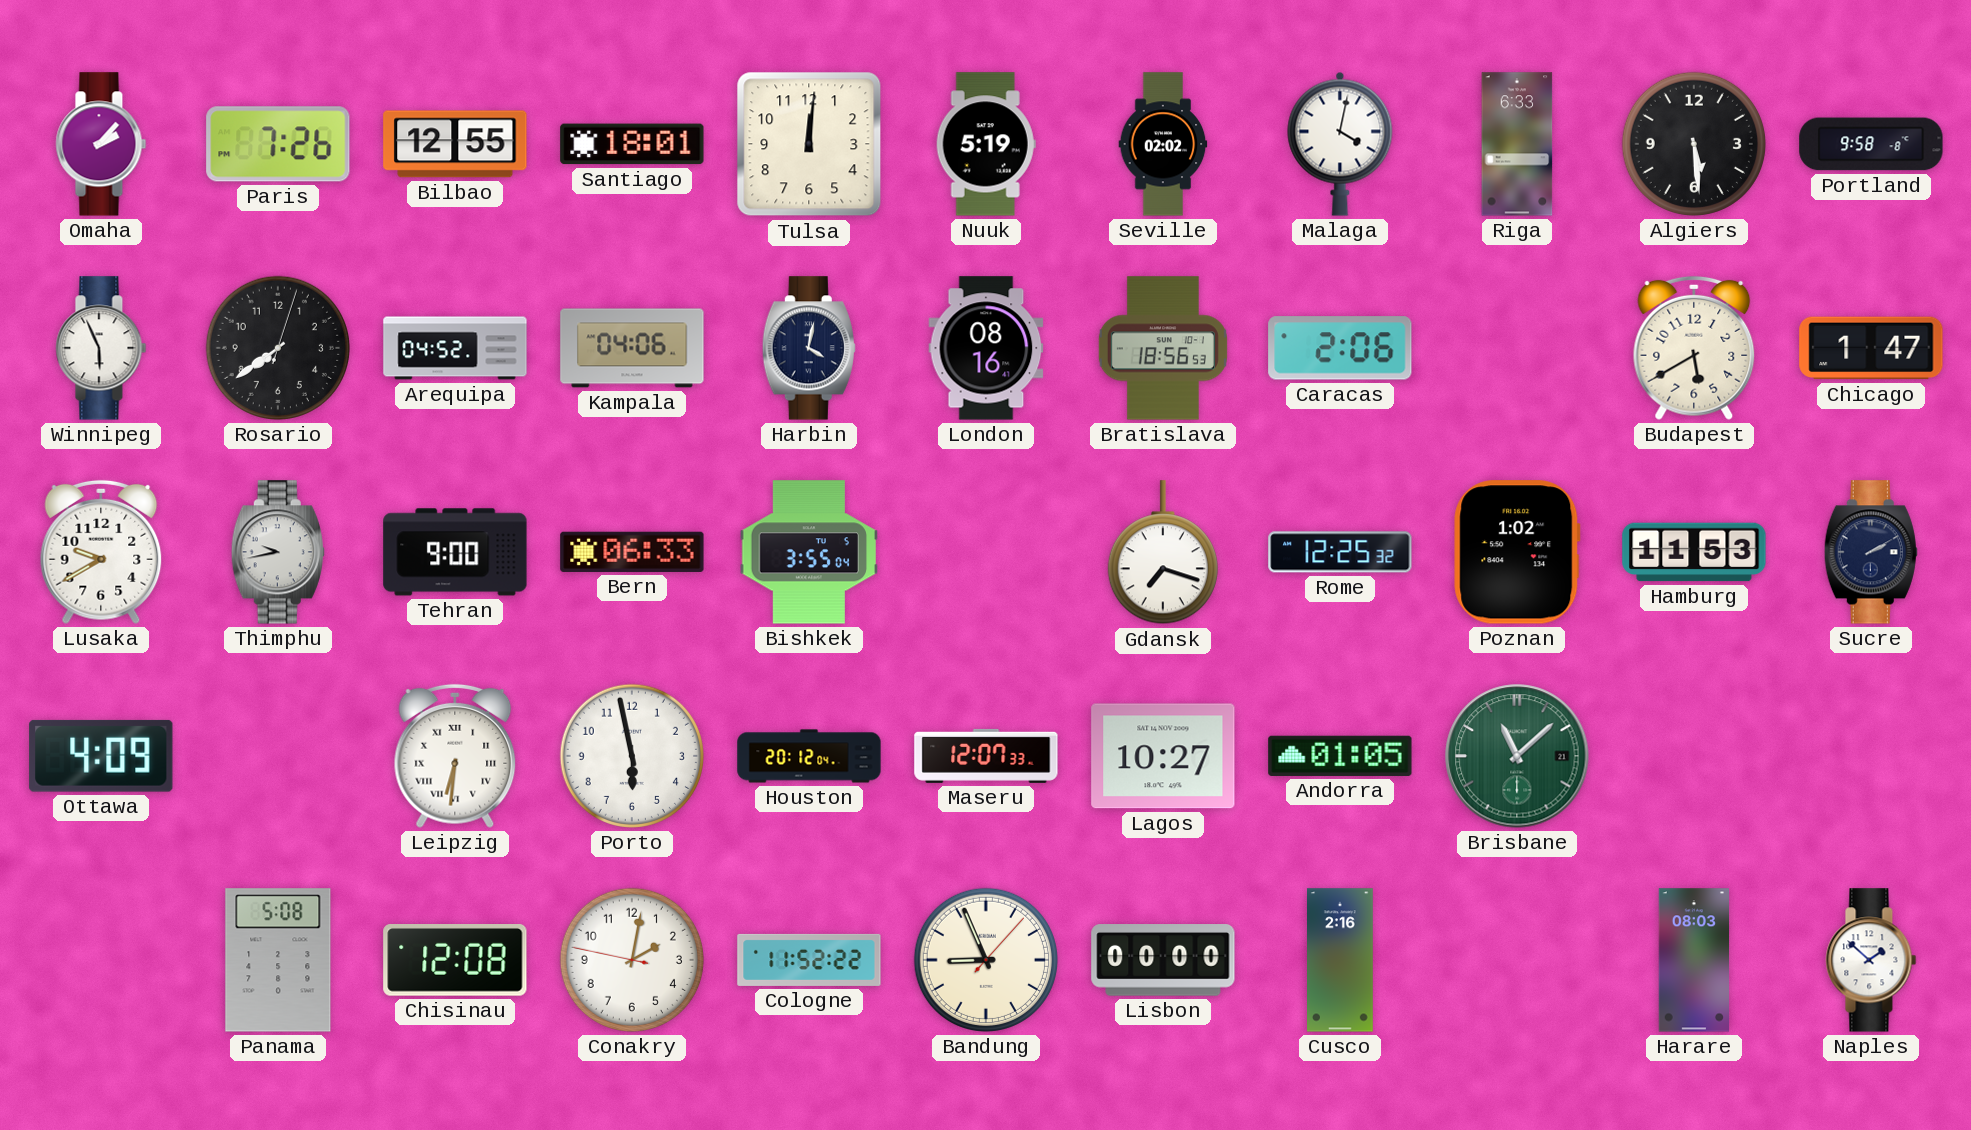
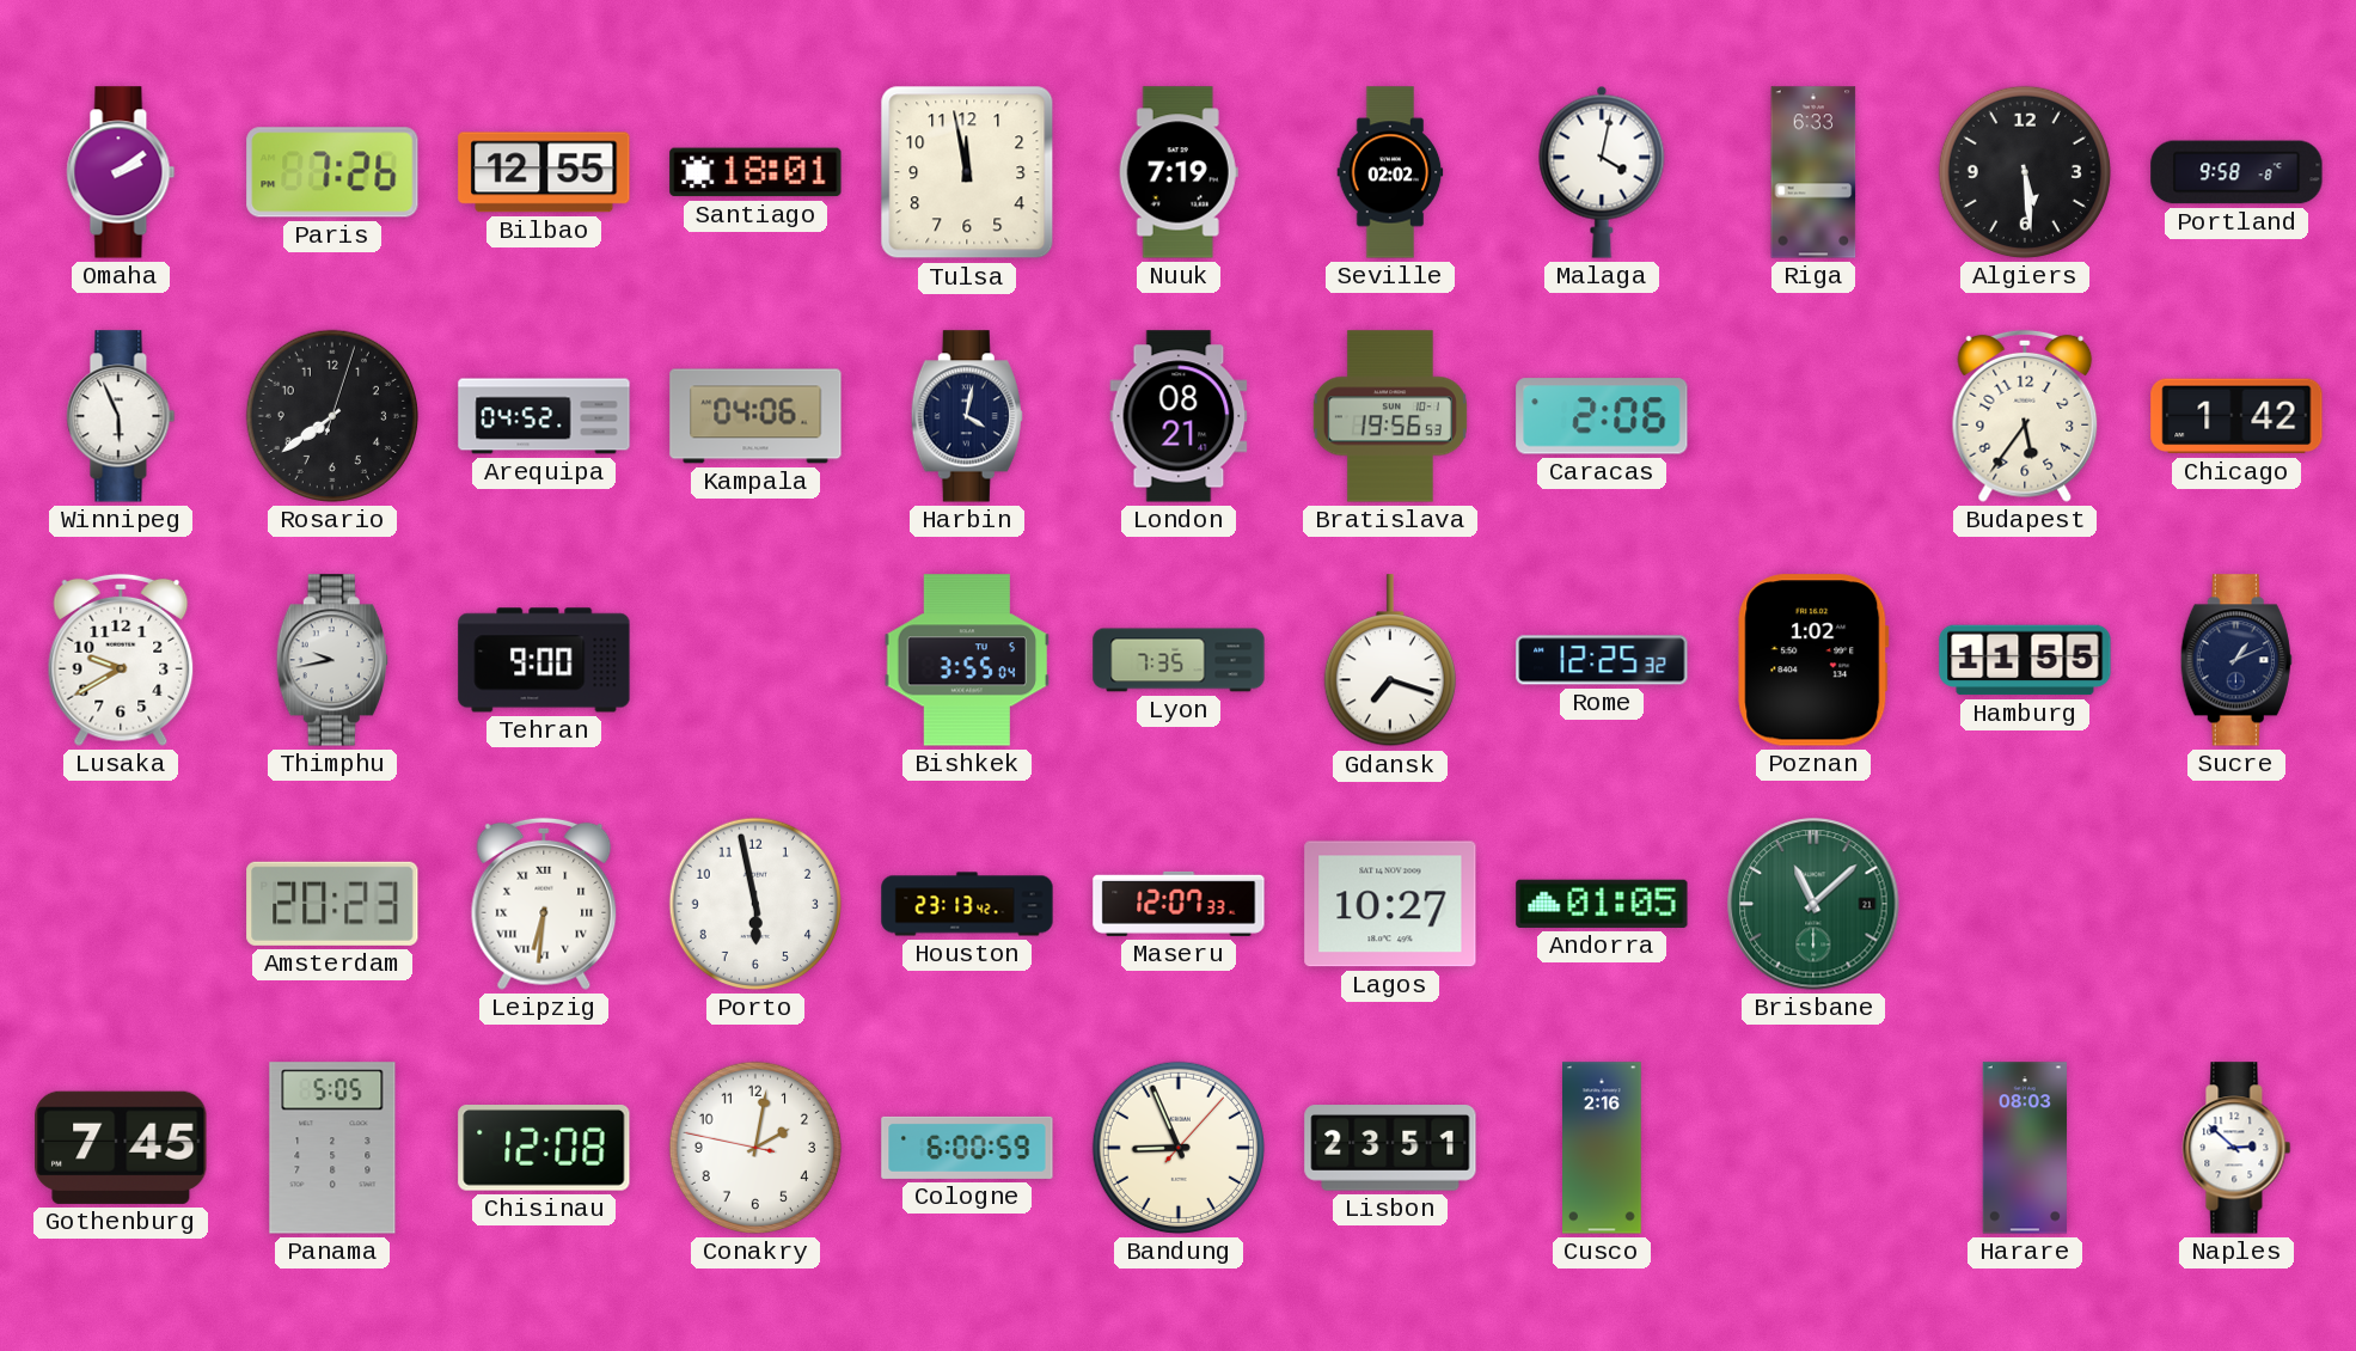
Omaha: 2:07 -> 2:09
Tulsa: 12:01 -> 11:58
Nuuk: 5:19 -> 7:19
London: 08:16 -> 08:21
Bratislava: 18:56 -> 19:56
Budapest: 5:40 -> 5:36
Chicago: 1:47 -> 1:42
Bern: 06:33 -> none
Lyon: none -> 7:35
Hamburg: 11:53 -> 11:55
Sucre: 2:10 -> 1:11
Ottawa: 4:09 -> none
Amsterdam: none -> 20:23
Houston: 20:12 -> 23:13
Gothenburg: none -> 7:45
Panama: 5:08 -> 5:05
Cologne: 11:52 -> 6:00
Lisbon: 00:00 -> 23:51
Naples: 1:52 -> 2:52
